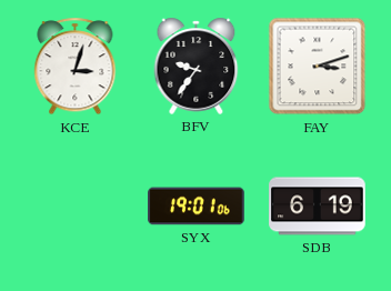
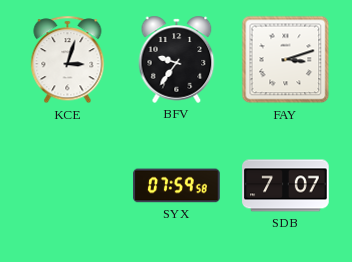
SYX: 19:01 -> 07:59
SDB: 6:19 -> 7:07
